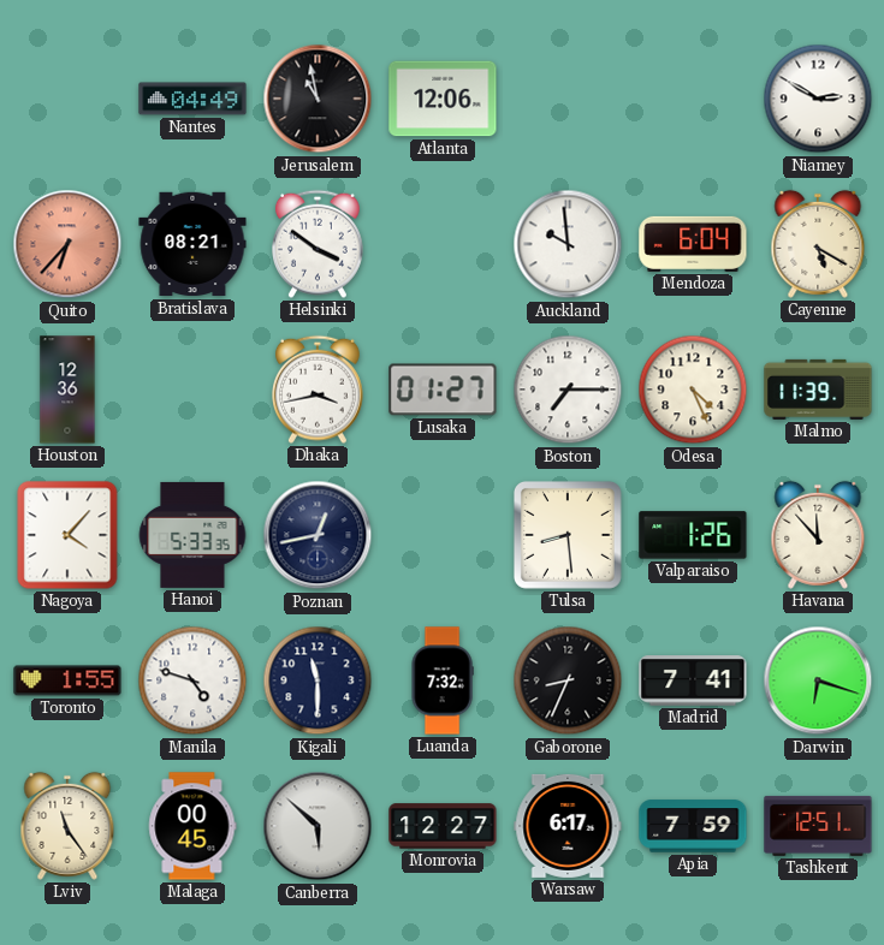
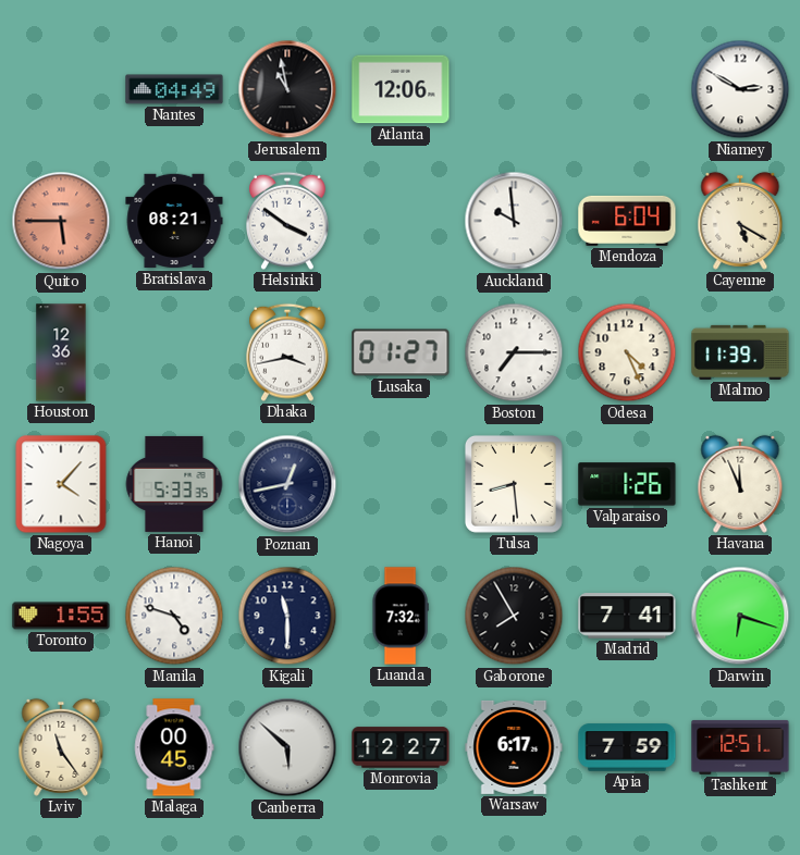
Quito: 6:37 -> 5:45
Havana: 11:53 -> 11:56
Gaborone: 8:34 -> 7:55
